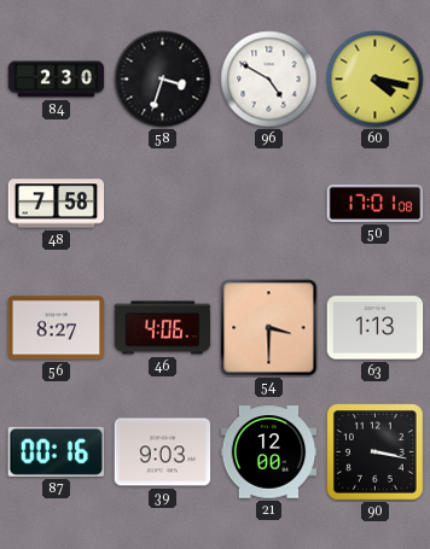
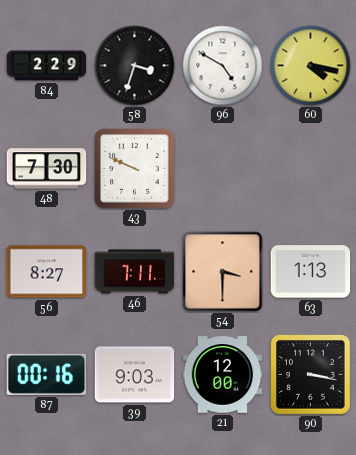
84: 2:30 -> 2:29
48: 7:58 -> 7:30
43: none -> 9:49
50: 17:01 -> none
46: 4:06 -> 7:11
